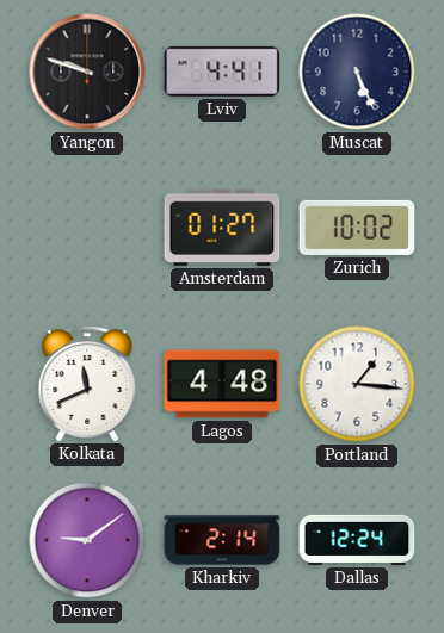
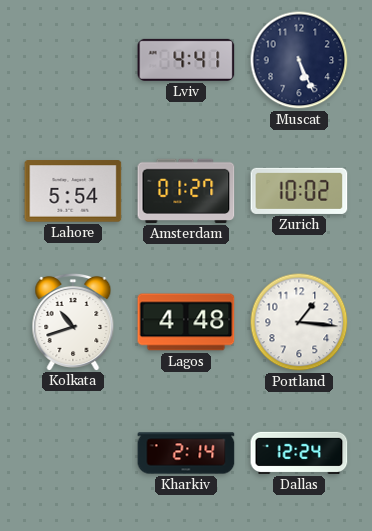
Yangon: 9:48 -> none
Lahore: none -> 5:54
Kolkata: 11:41 -> 10:42
Denver: 9:09 -> none
